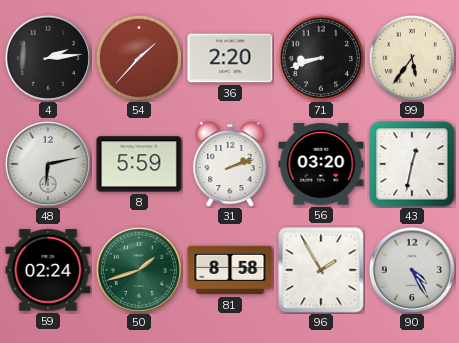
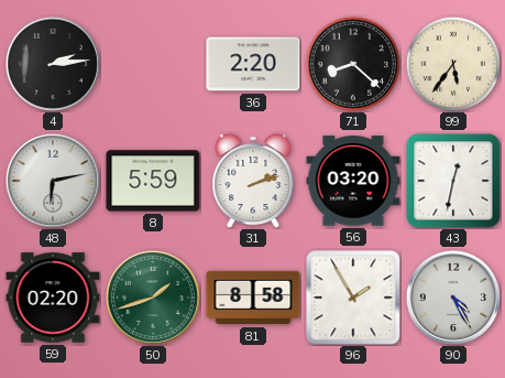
54: 1:37 -> none
71: 8:42 -> 8:22
59: 02:24 -> 02:20
